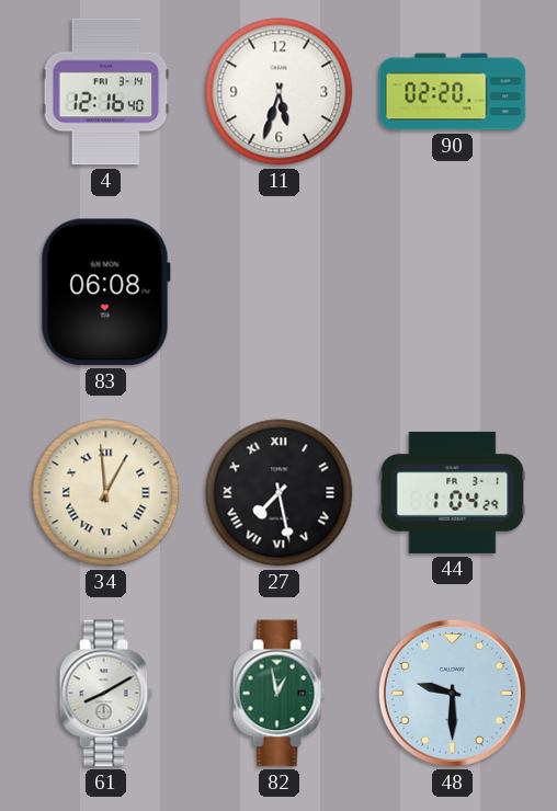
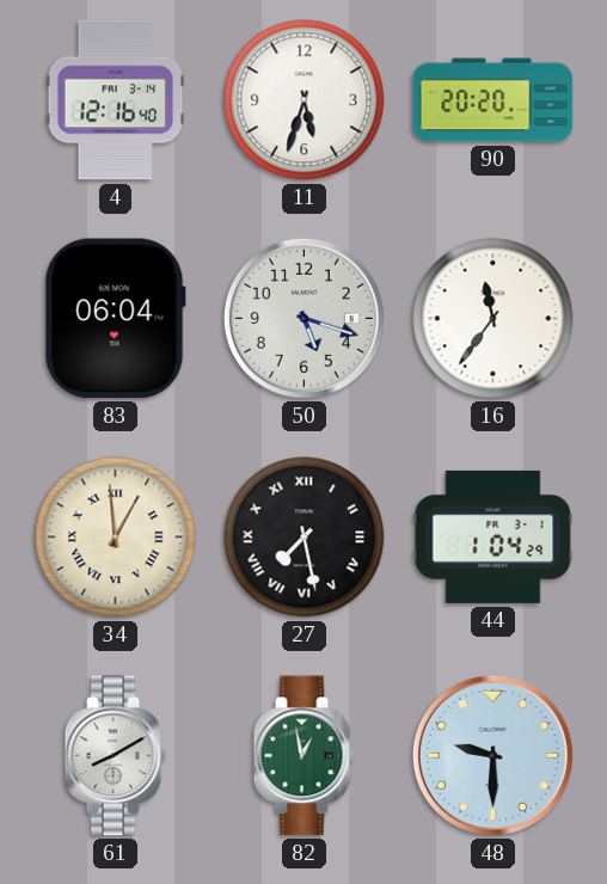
90: 02:20 -> 20:20
83: 06:08 -> 06:04
50: none -> 5:18
16: none -> 11:36
